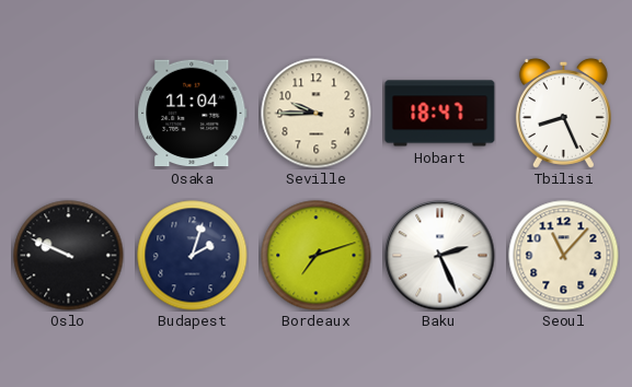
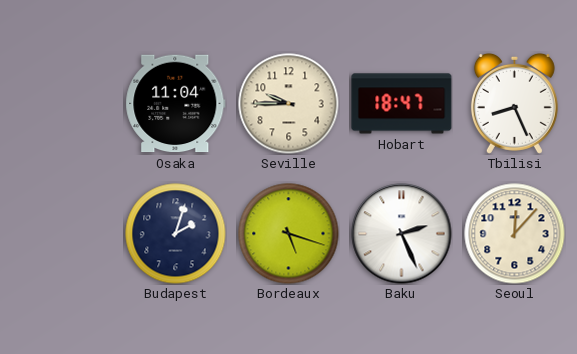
Oslo: 9:49 -> none
Bordeaux: 7:12 -> 5:18
Seoul: 11:07 -> 12:07
